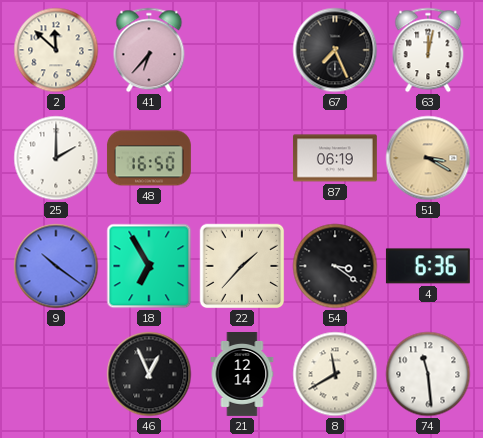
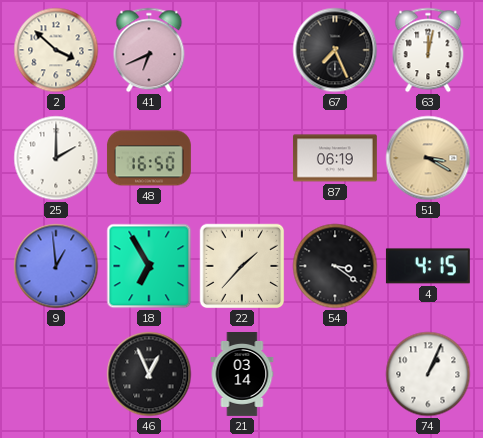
2: 11:52 -> 3:52
41: 6:37 -> 6:41
9: 10:21 -> 12:59
4: 6:36 -> 4:15
21: 12:14 -> 03:14
8: 11:40 -> none
74: 11:29 -> 1:04
